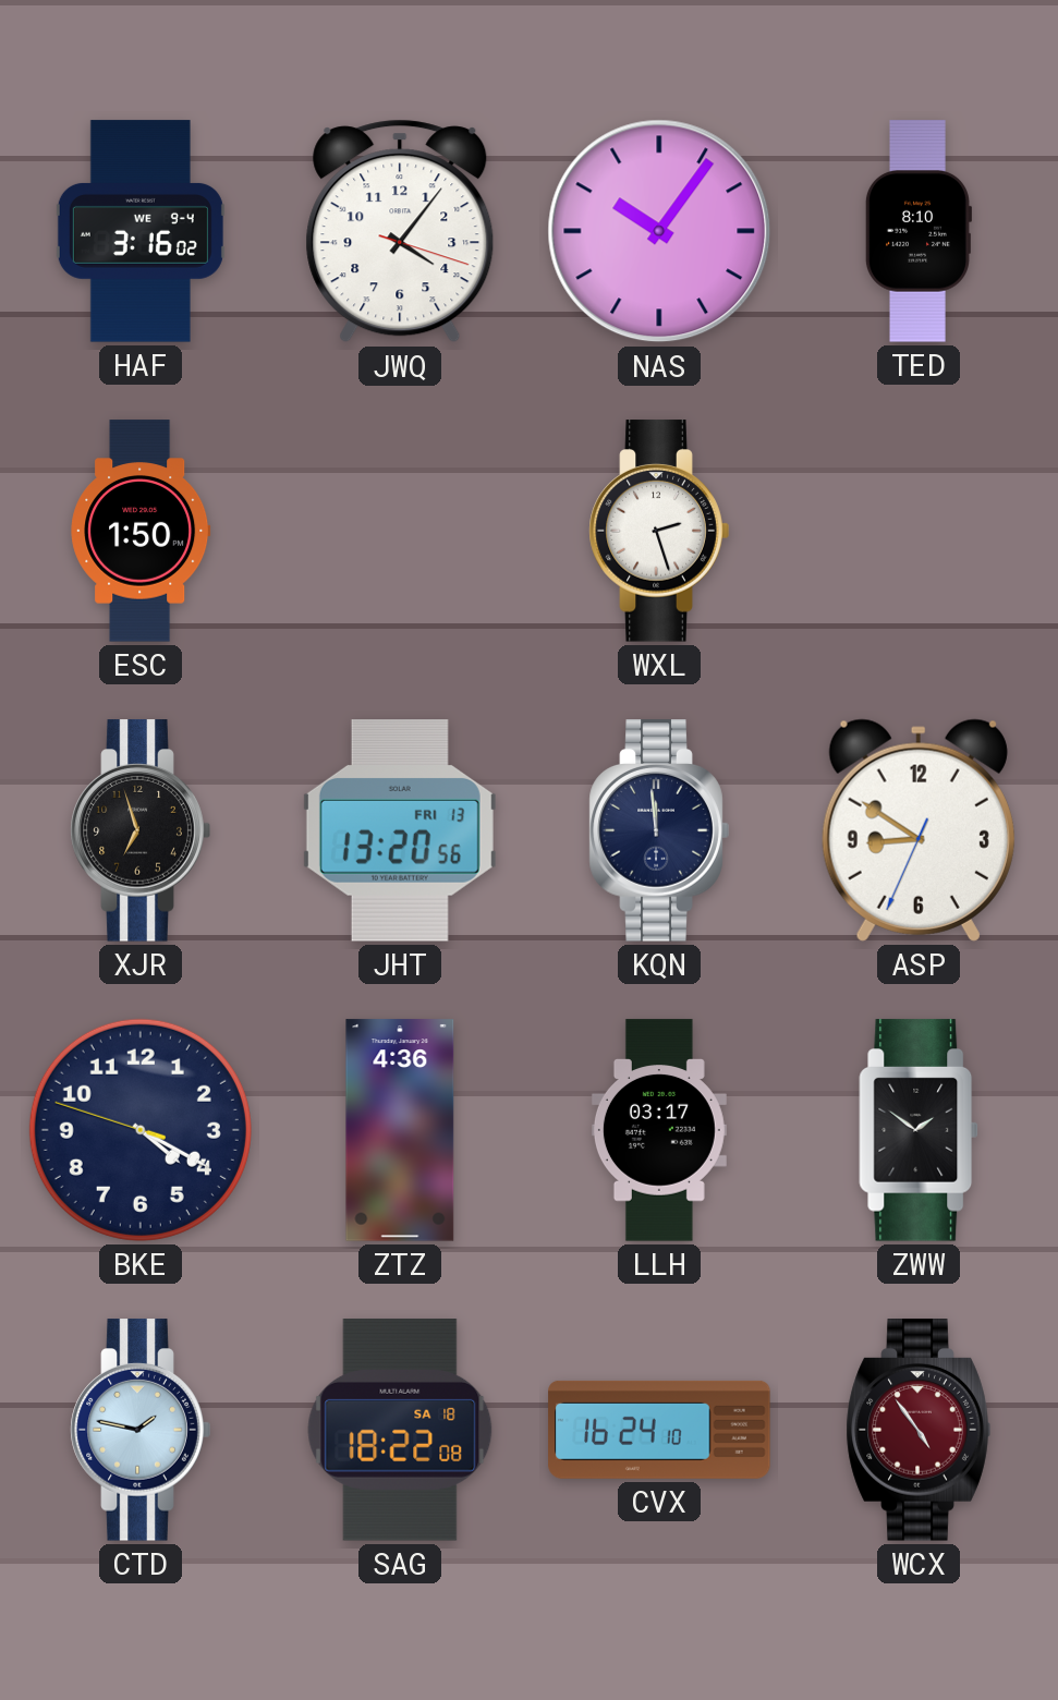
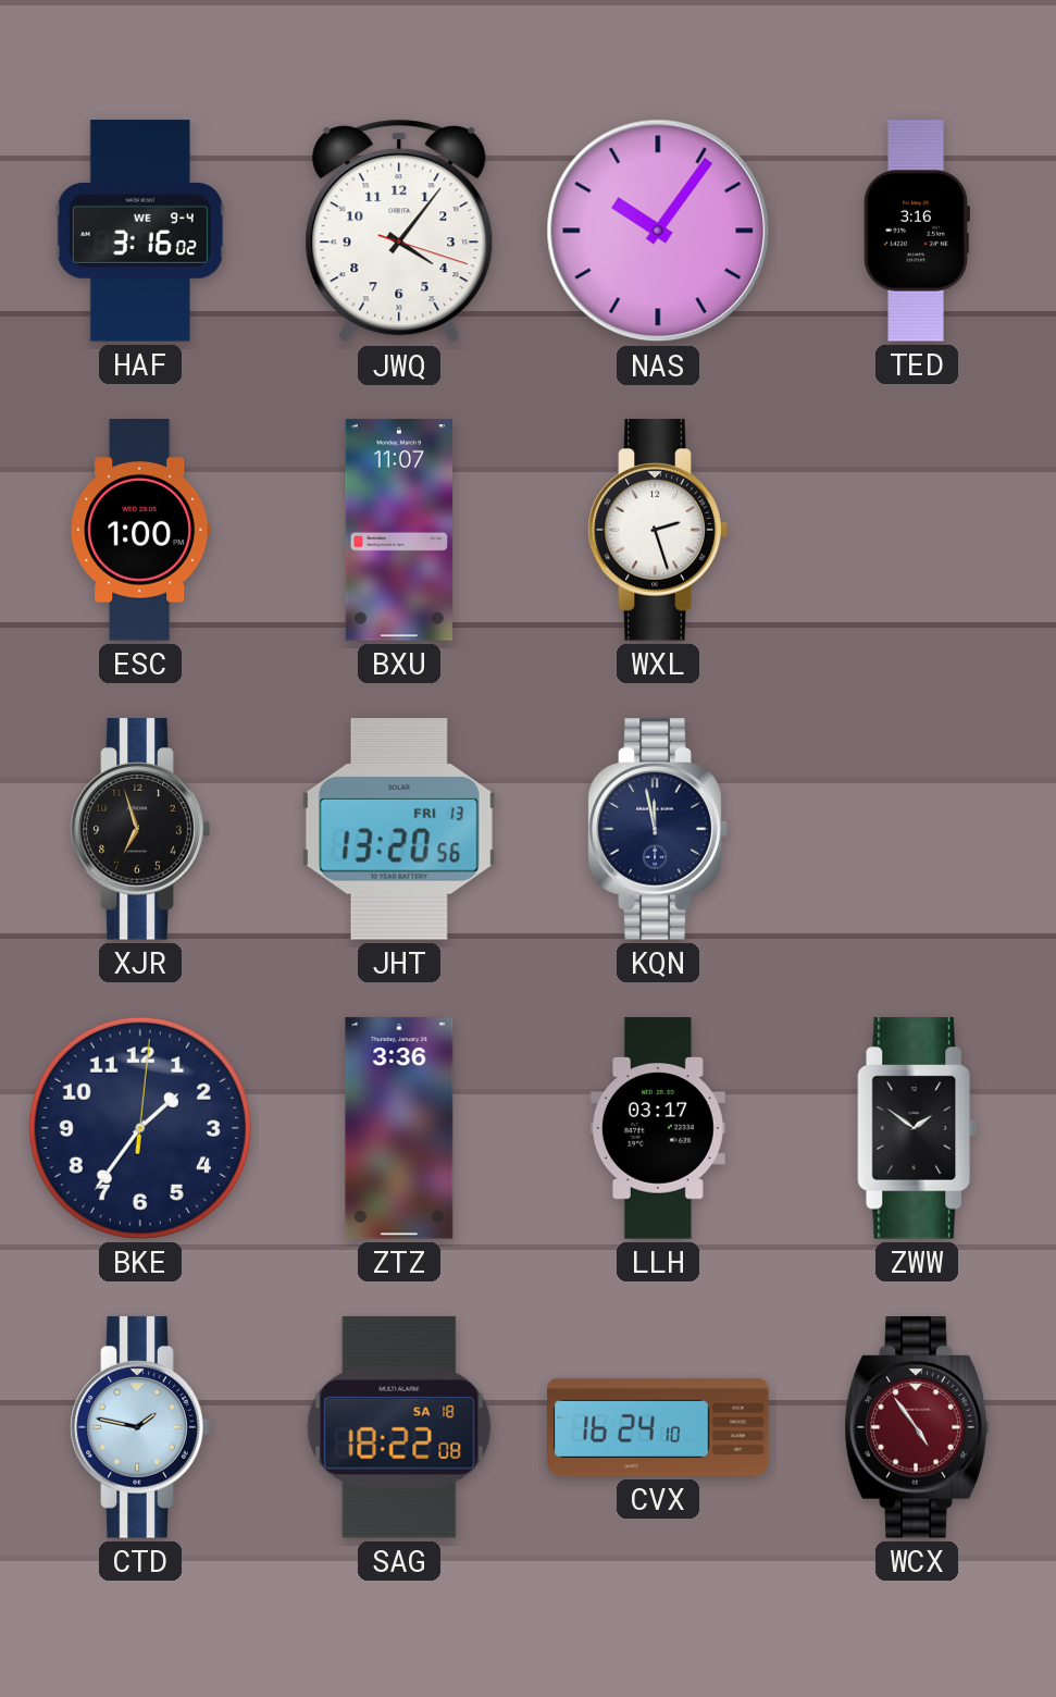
TED: 8:10 -> 3:16
ESC: 1:50 -> 1:00
BXU: none -> 11:07
KQN: 11:59 -> 11:58
ASP: 8:50 -> none
BKE: 4:19 -> 1:36
ZTZ: 4:36 -> 3:36
